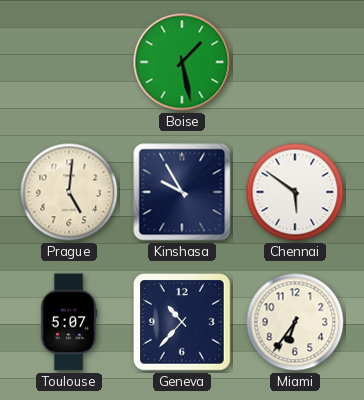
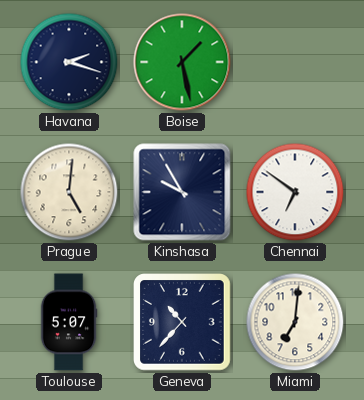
Havana: none -> 2:18
Chennai: 5:51 -> 6:51
Miami: 6:36 -> 7:01
